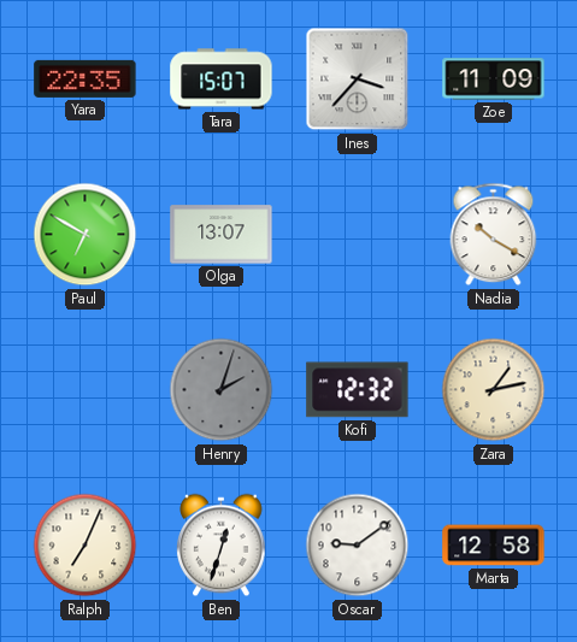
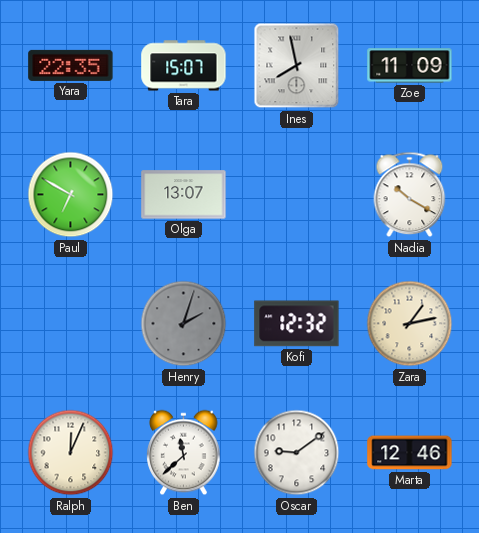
Ines: 3:37 -> 7:58
Ralph: 7:04 -> 12:04
Ben: 12:33 -> 11:38
Marta: 12:58 -> 12:46
